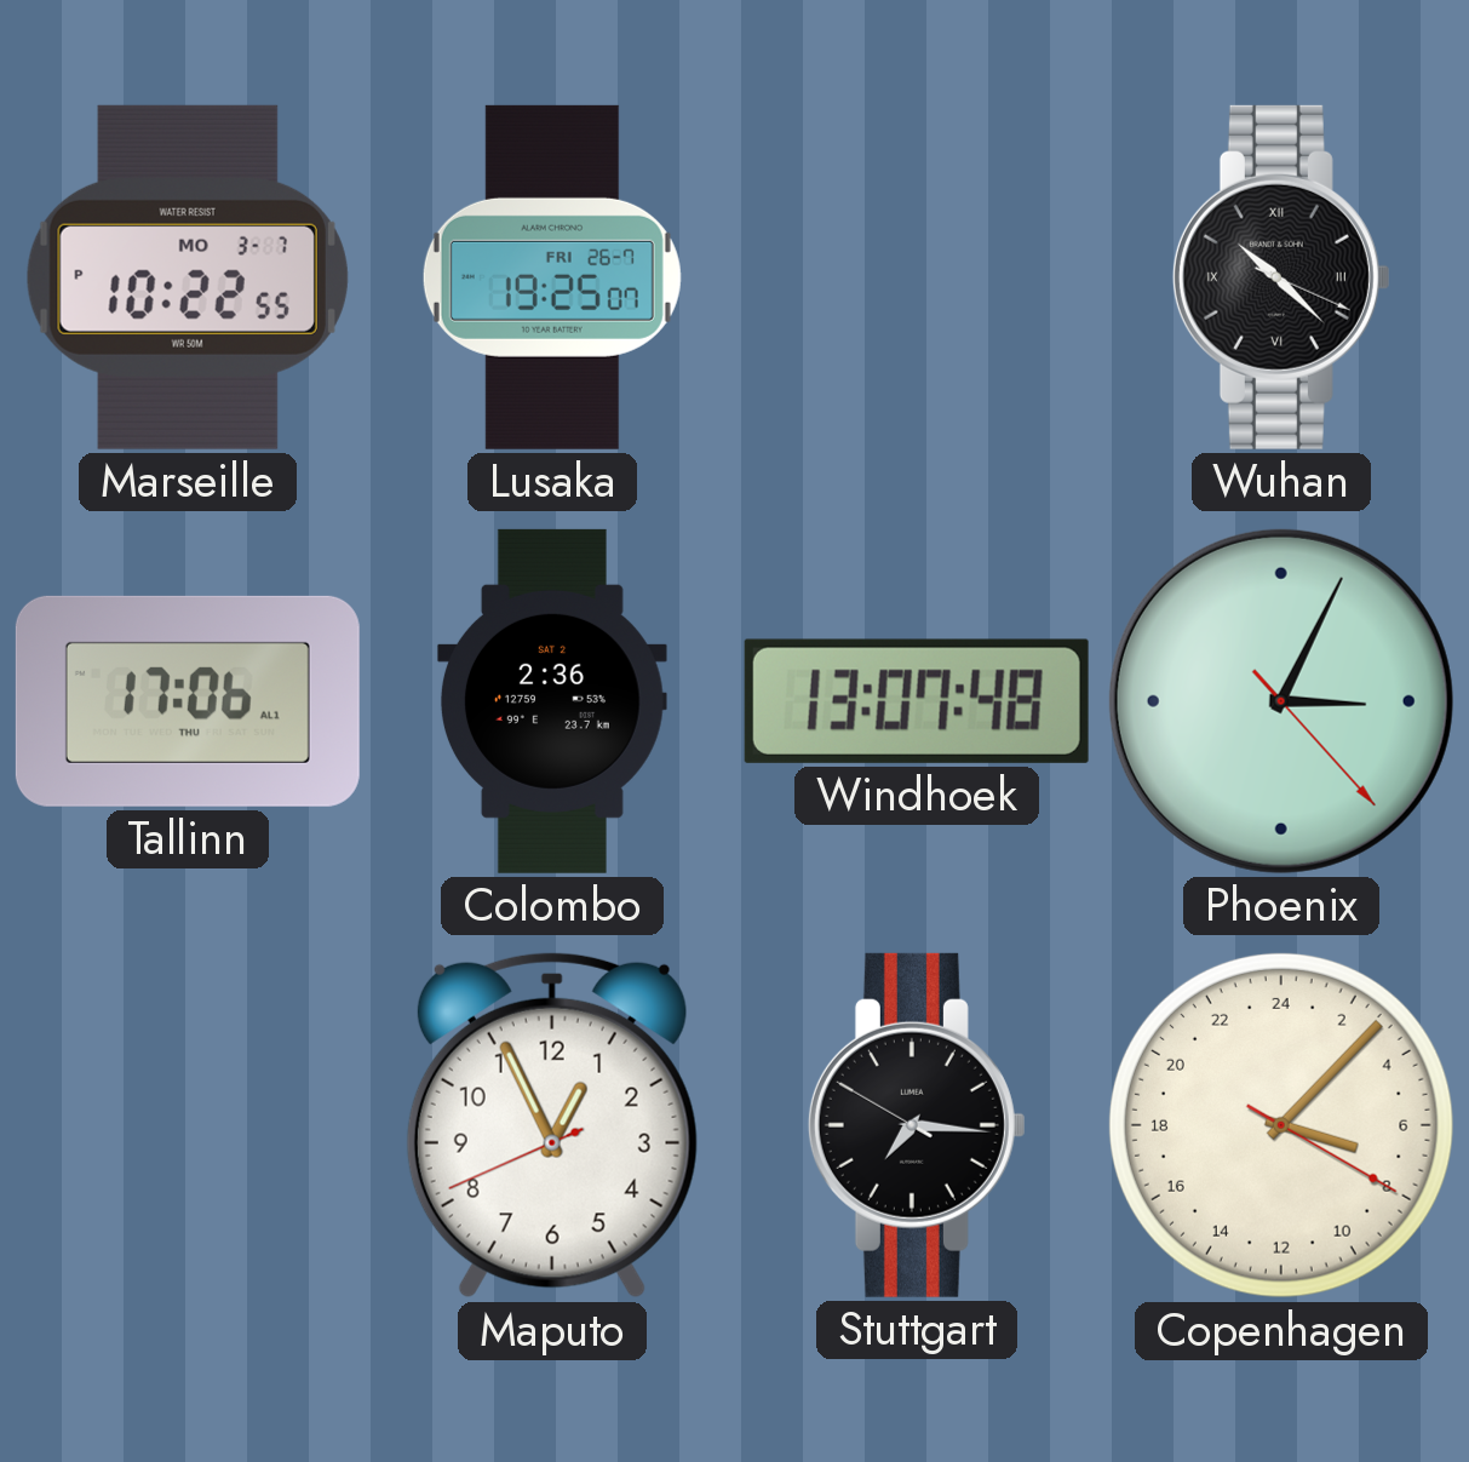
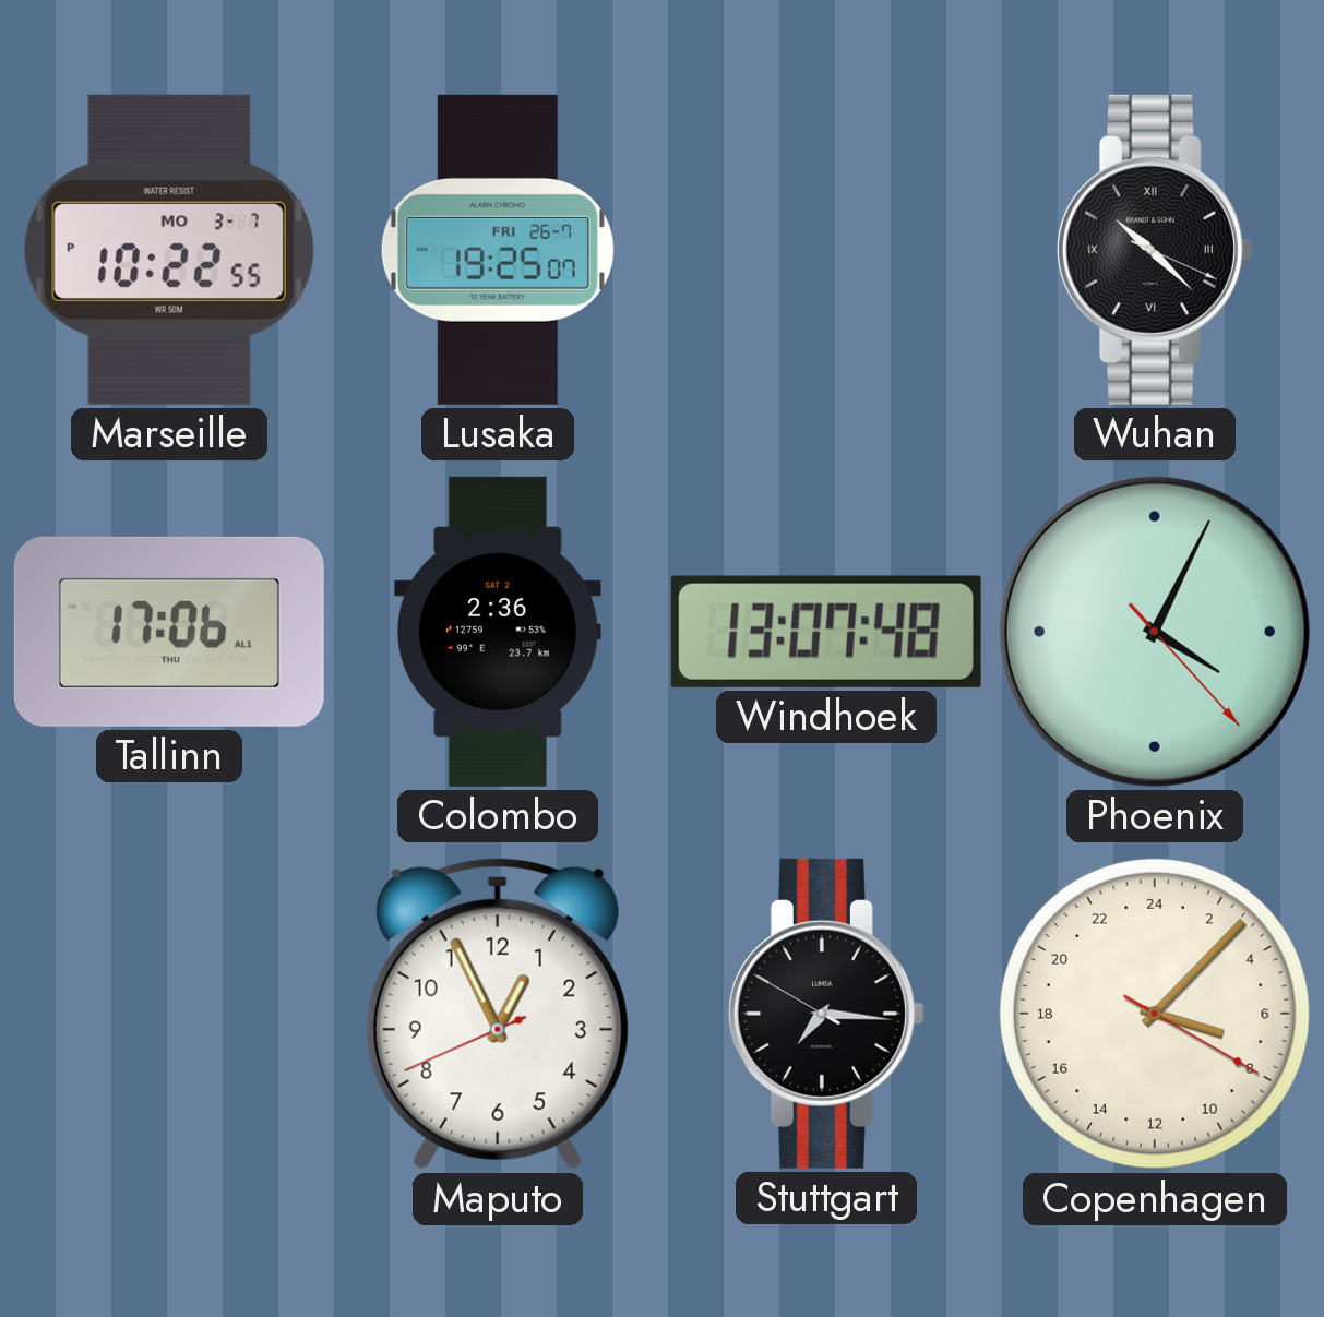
Phoenix: 3:04 -> 4:04
